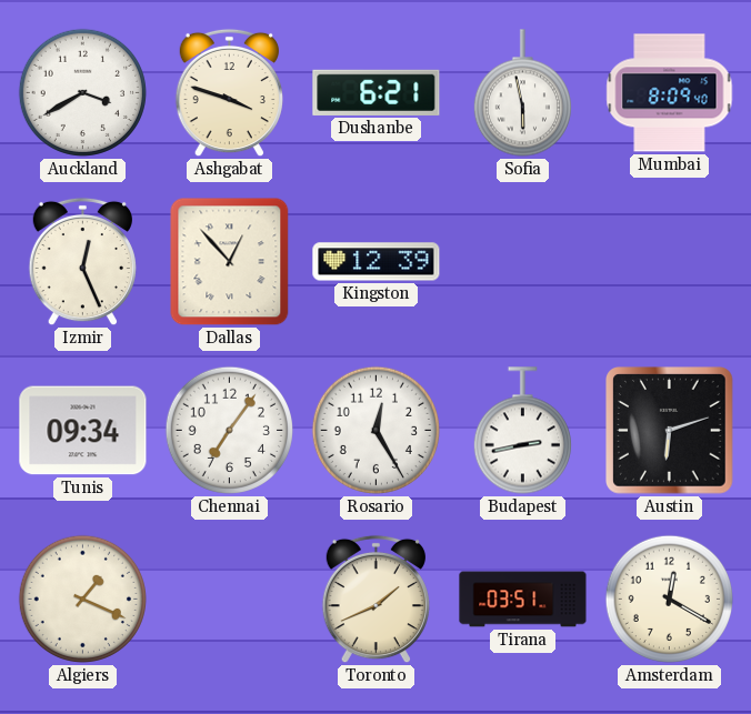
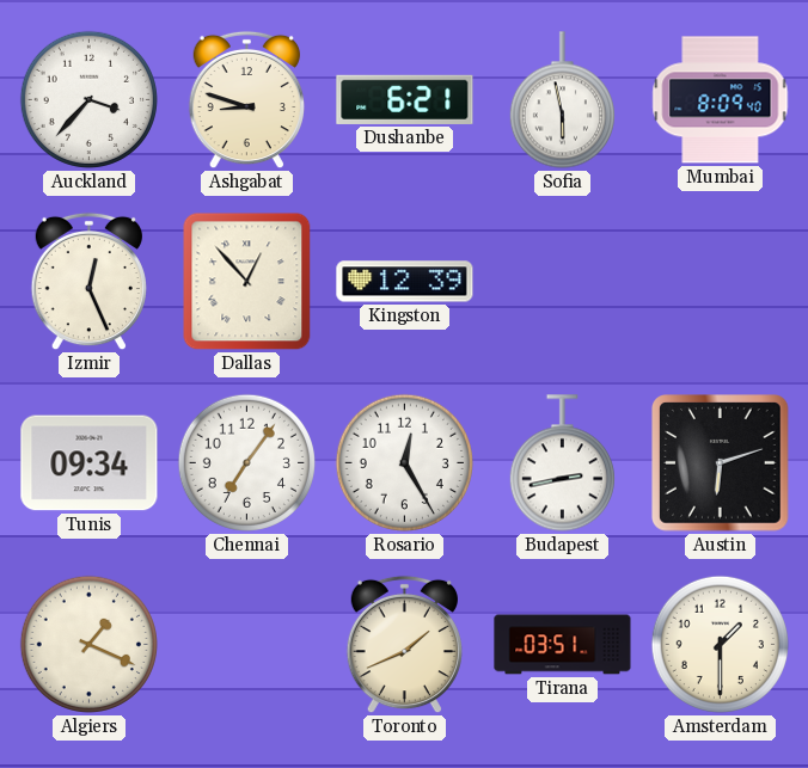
Auckland: 3:40 -> 3:37
Ashgabat: 3:48 -> 8:48
Amsterdam: 12:20 -> 1:30
